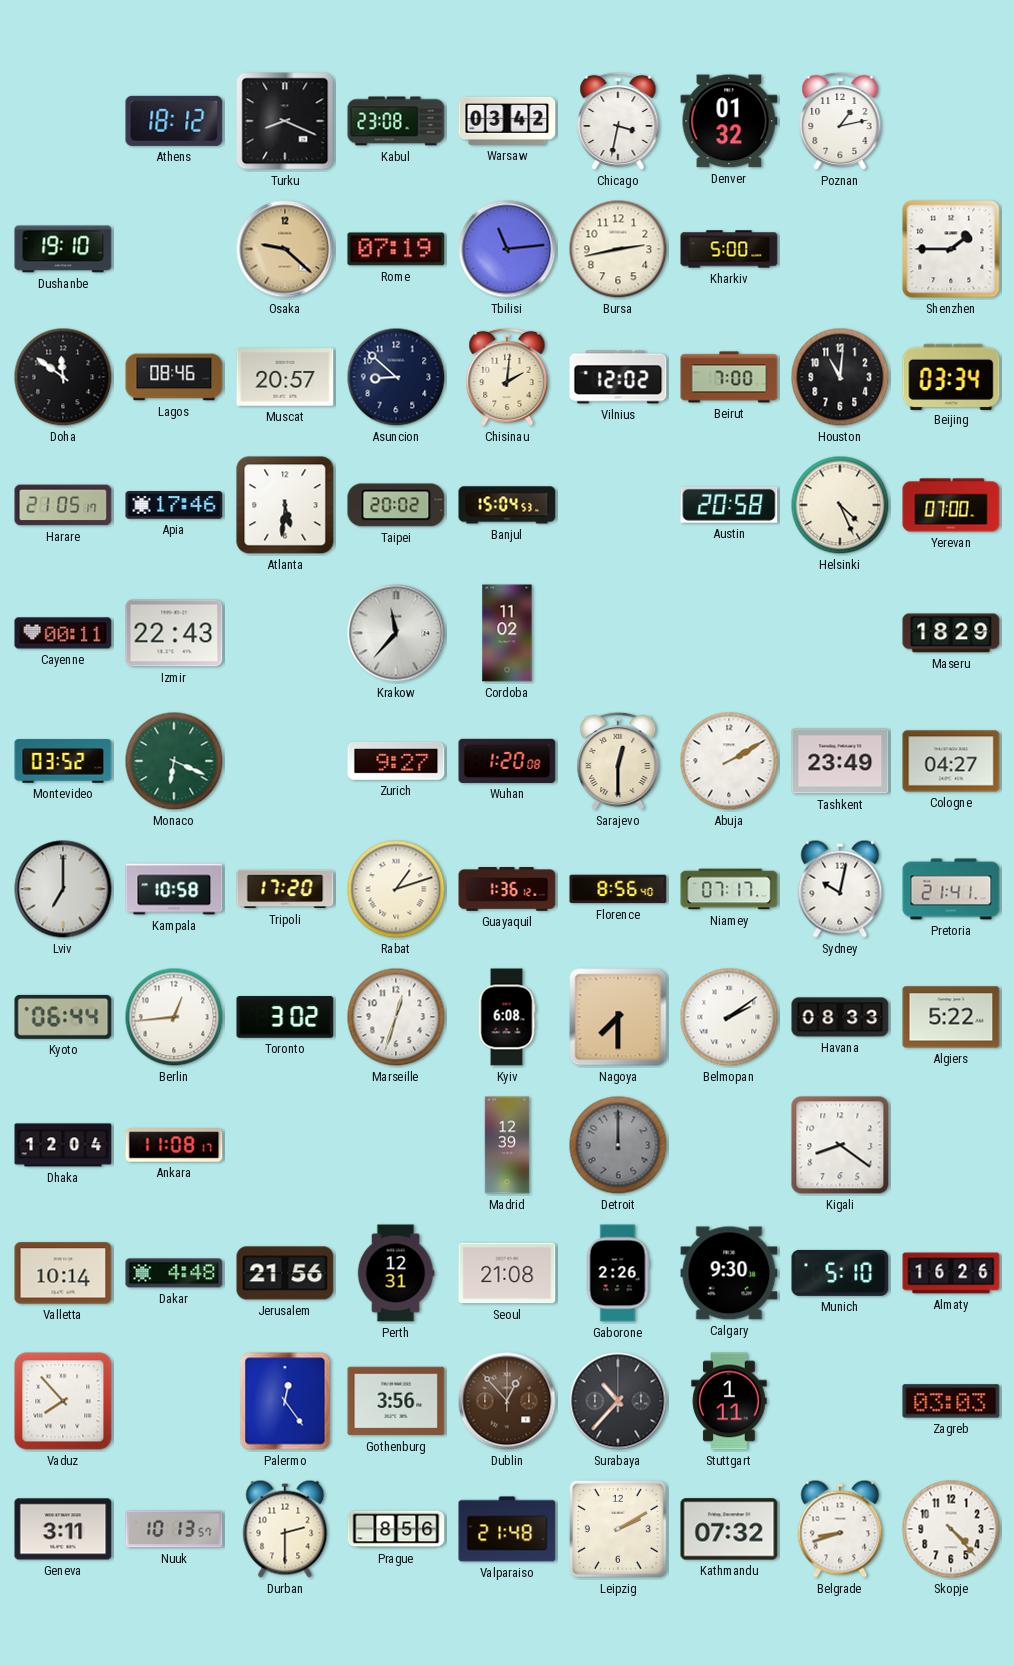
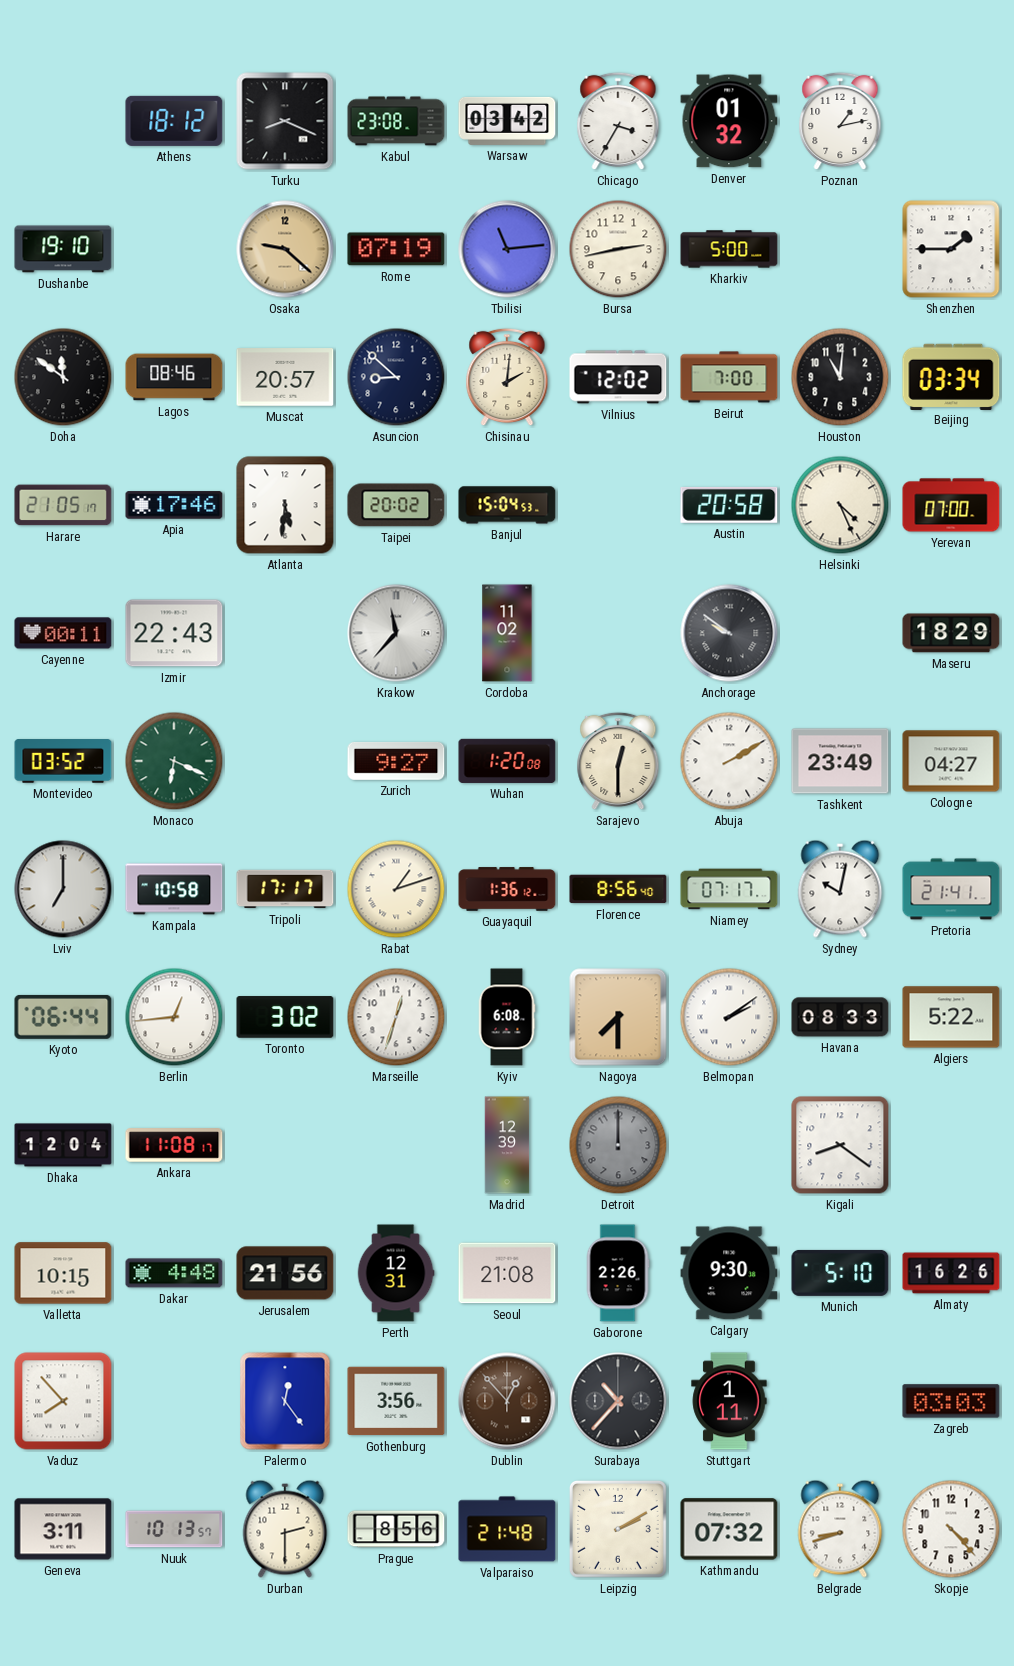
Chicago: 3:32 -> 3:35
Anchorage: none -> 9:51
Tripoli: 17:20 -> 17:17
Valletta: 10:14 -> 10:15
